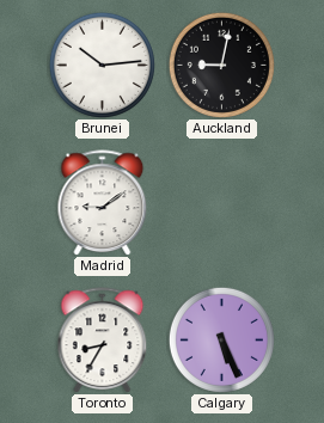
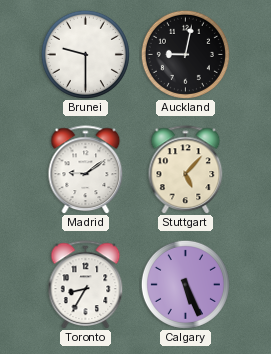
Brunei: 10:14 -> 9:30
Stuttgart: none -> 5:07
